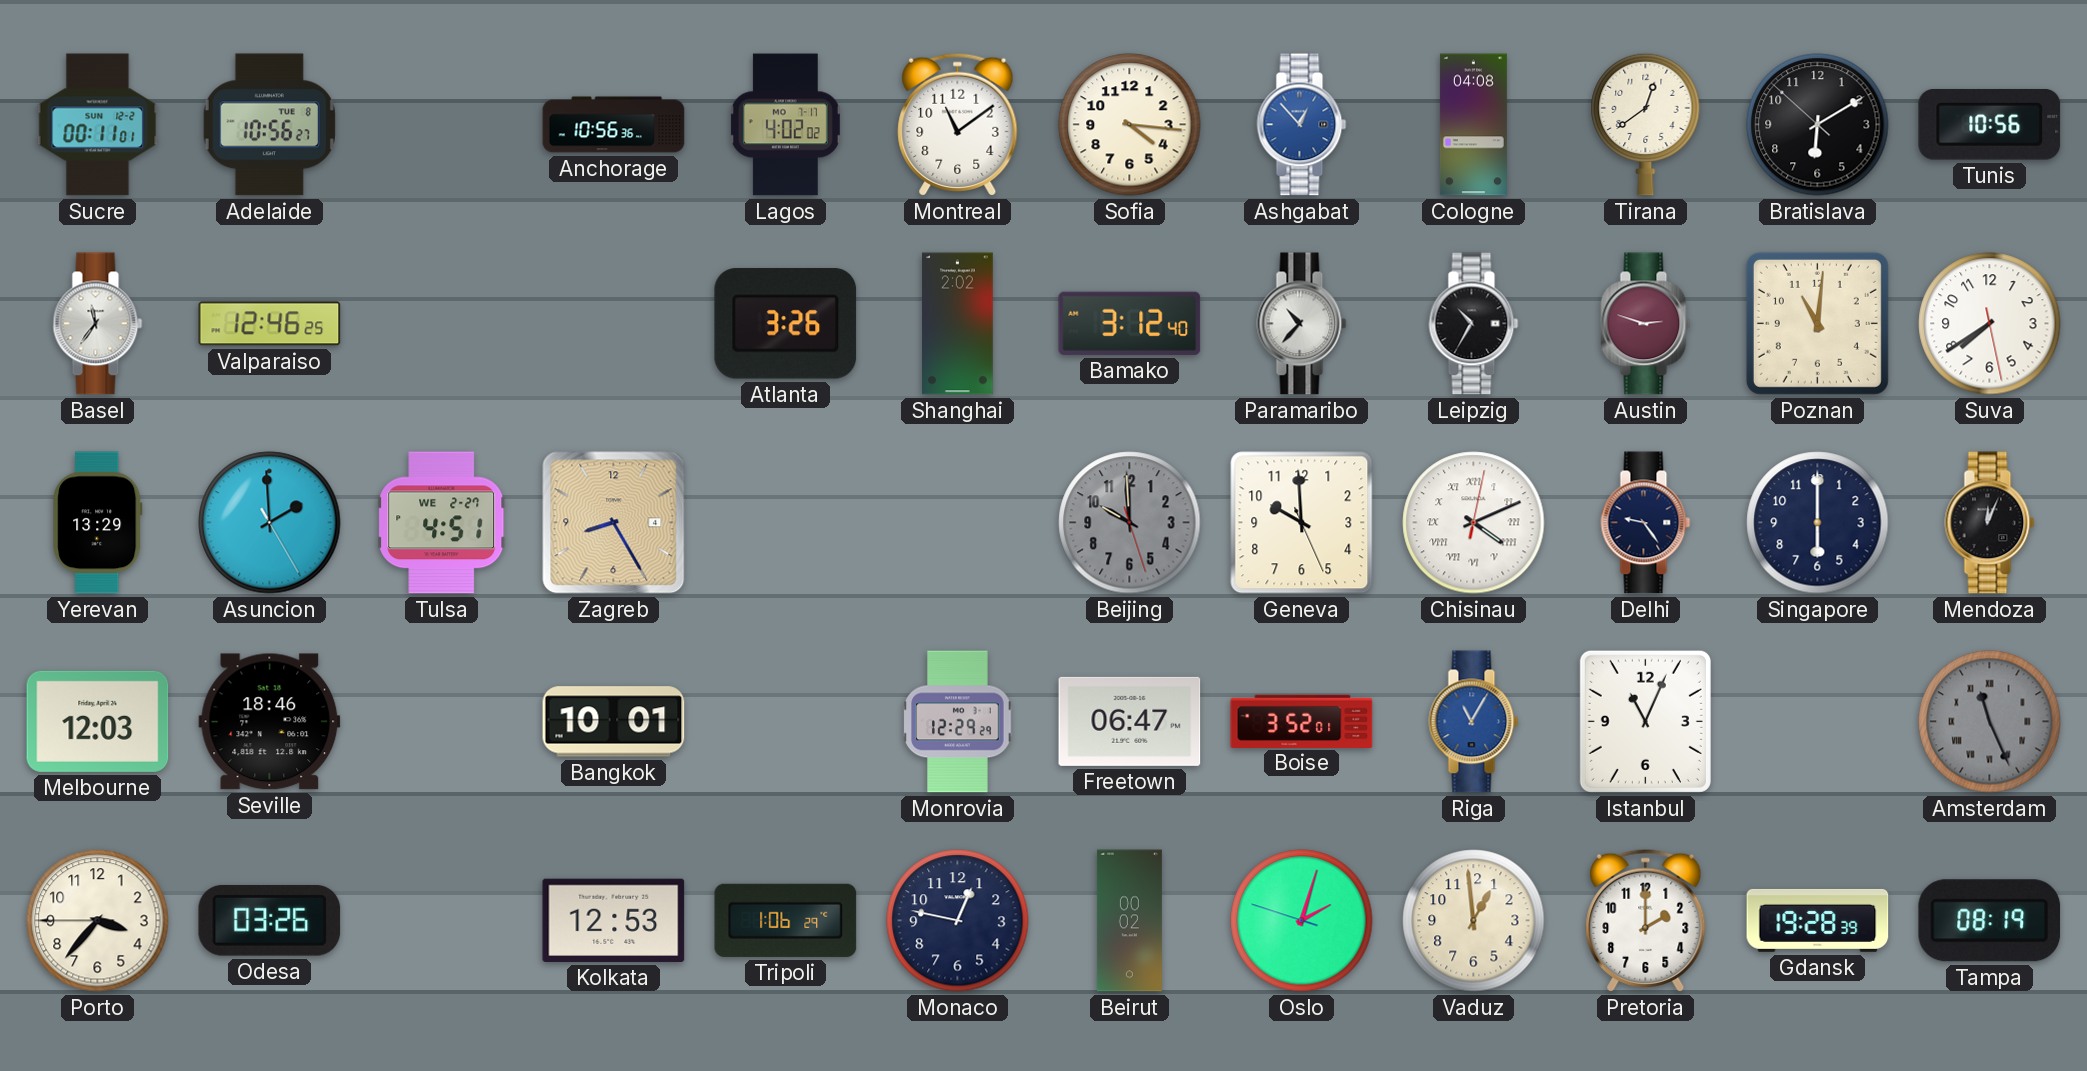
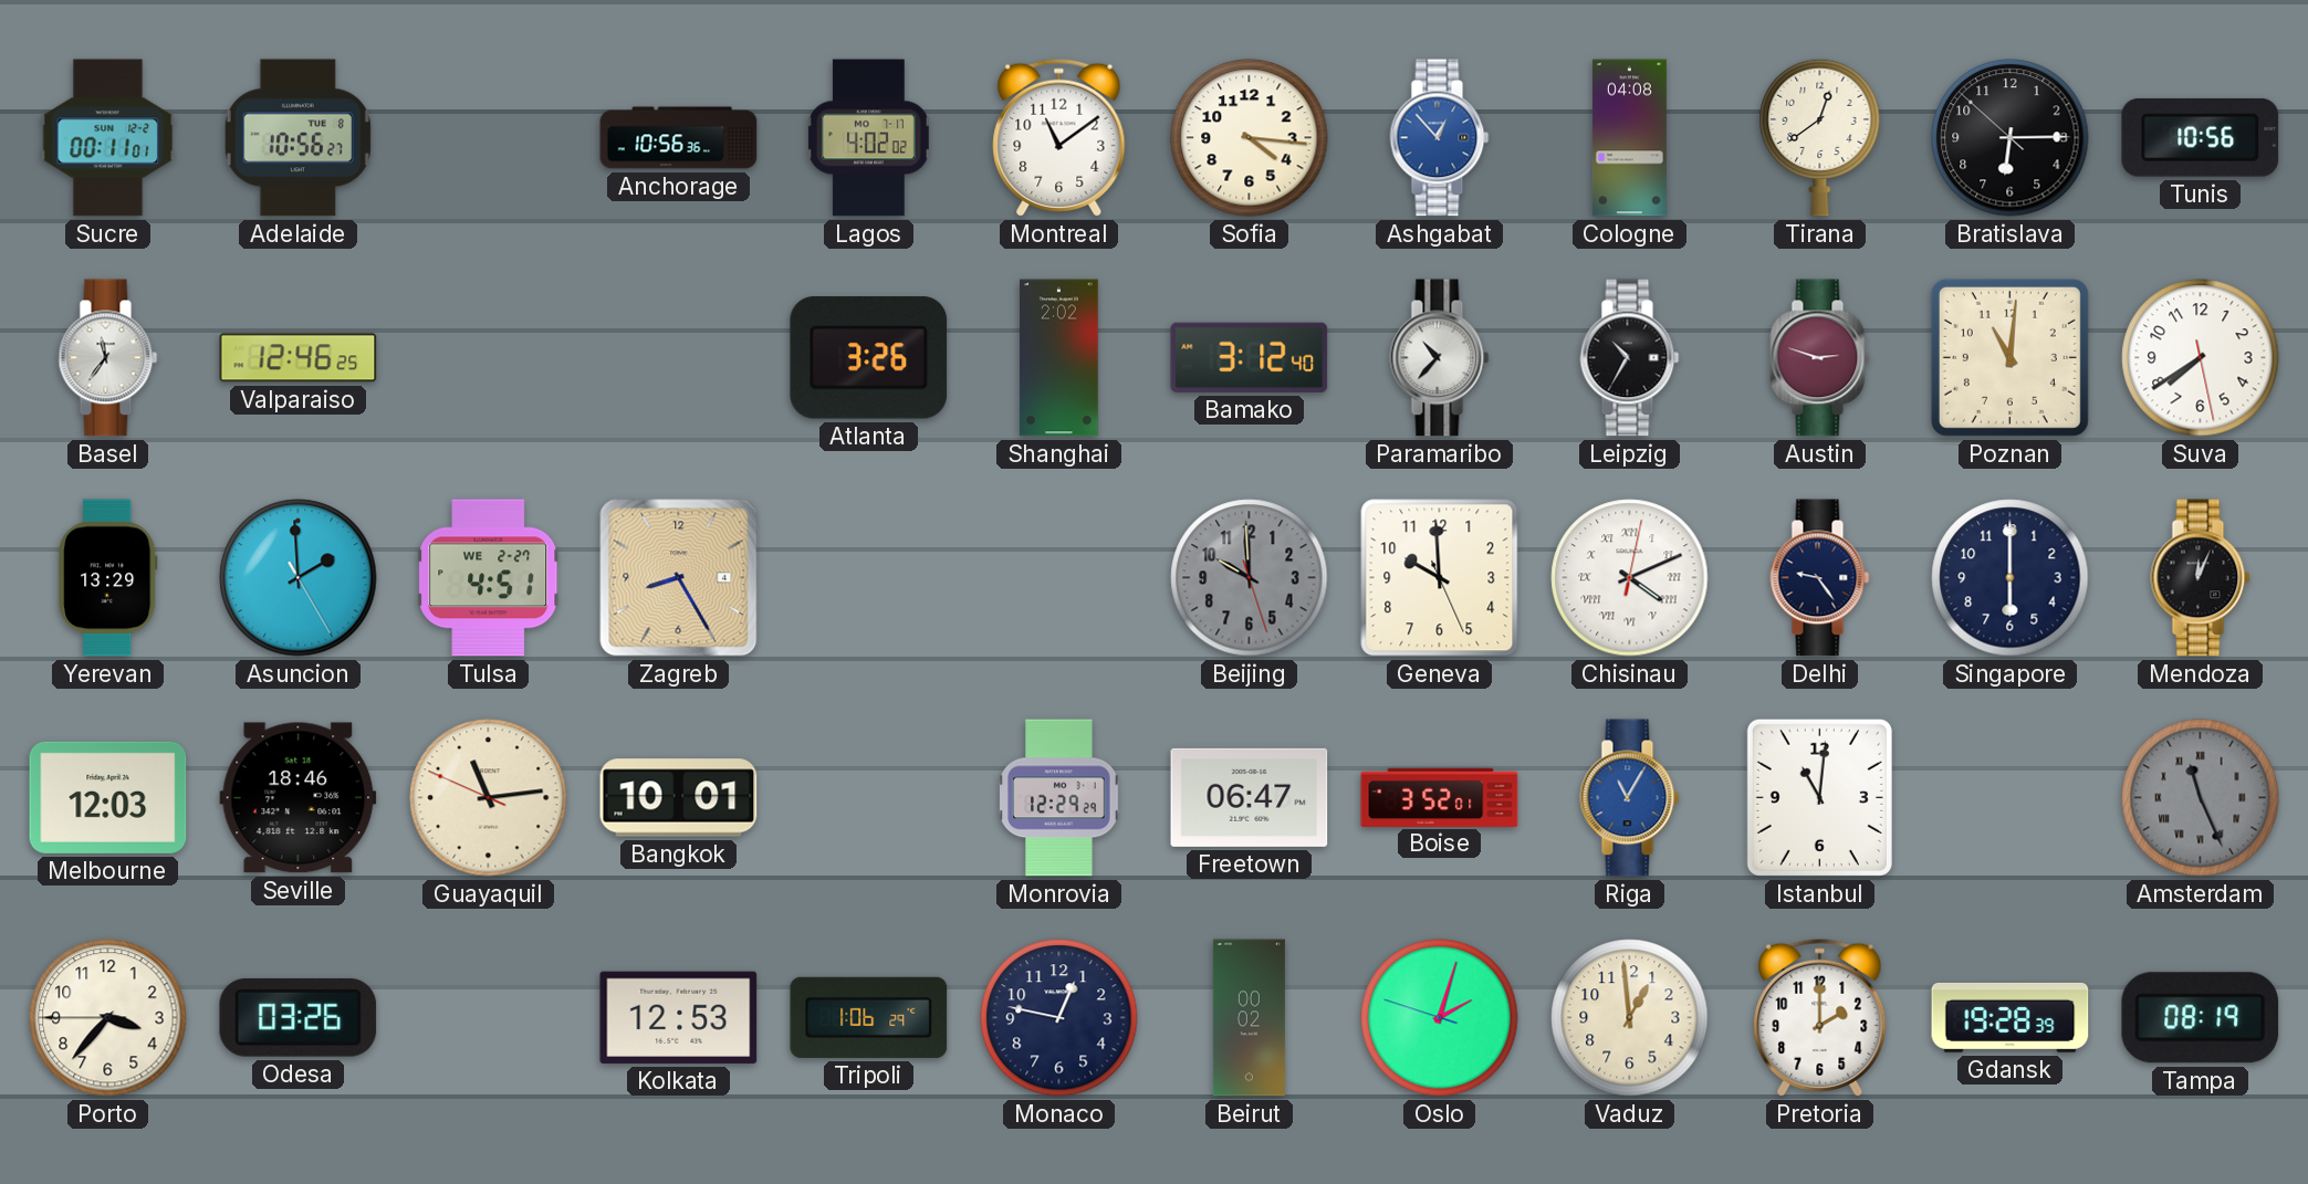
Bratislava: 6:09 -> 6:14
Guayaquil: none -> 11:13
Istanbul: 11:04 -> 11:01
